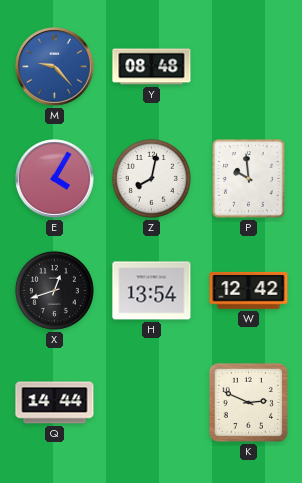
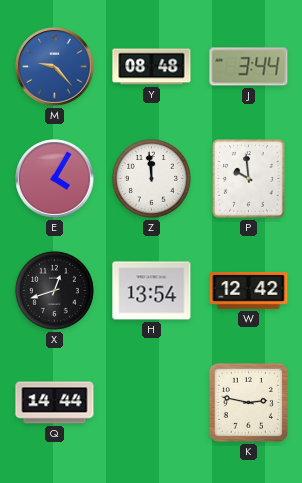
J: none -> 3:44
Z: 8:02 -> 11:59
K: 2:49 -> 2:47
